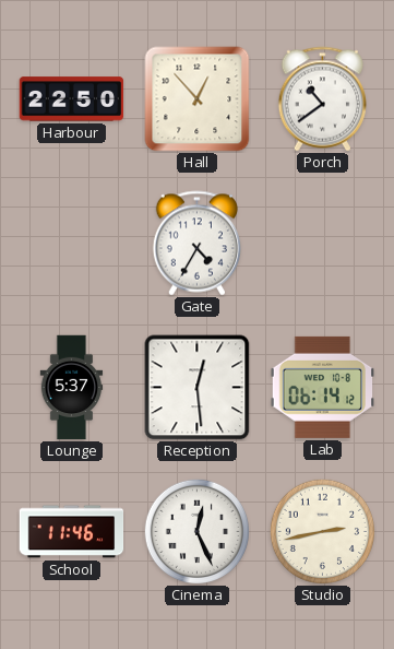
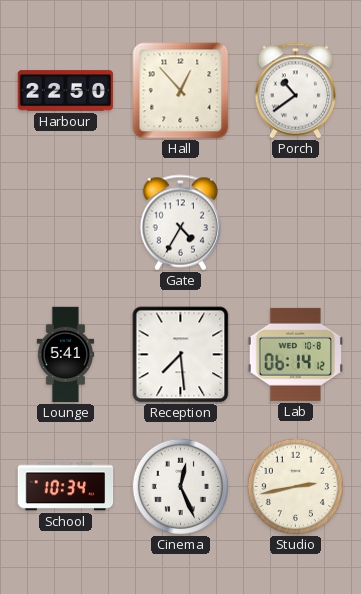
Lounge: 5:37 -> 5:41
Reception: 12:29 -> 7:29
School: 11:46 -> 10:34
